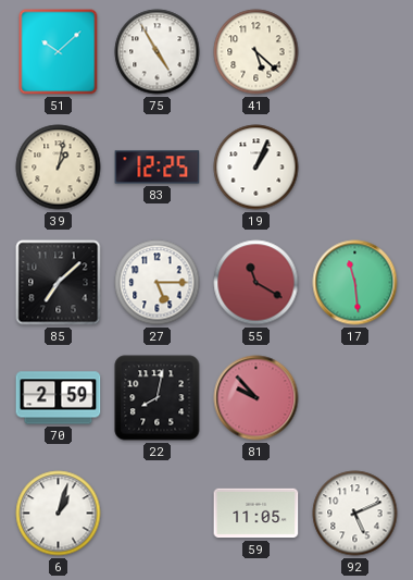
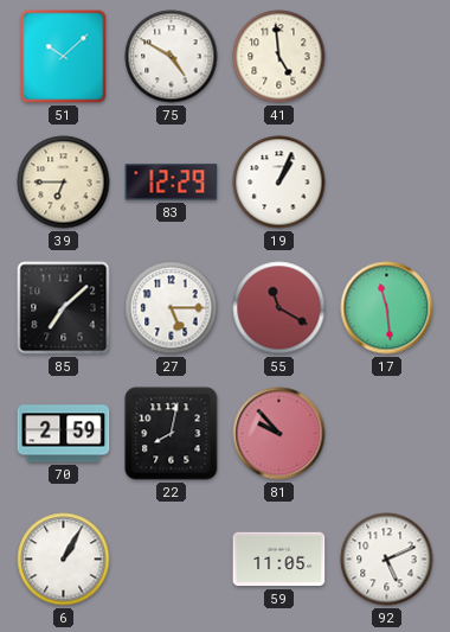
75: 4:55 -> 4:50
41: 5:22 -> 4:59
39: 1:02 -> 6:45
83: 12:25 -> 12:29
6: 1:03 -> 1:05
